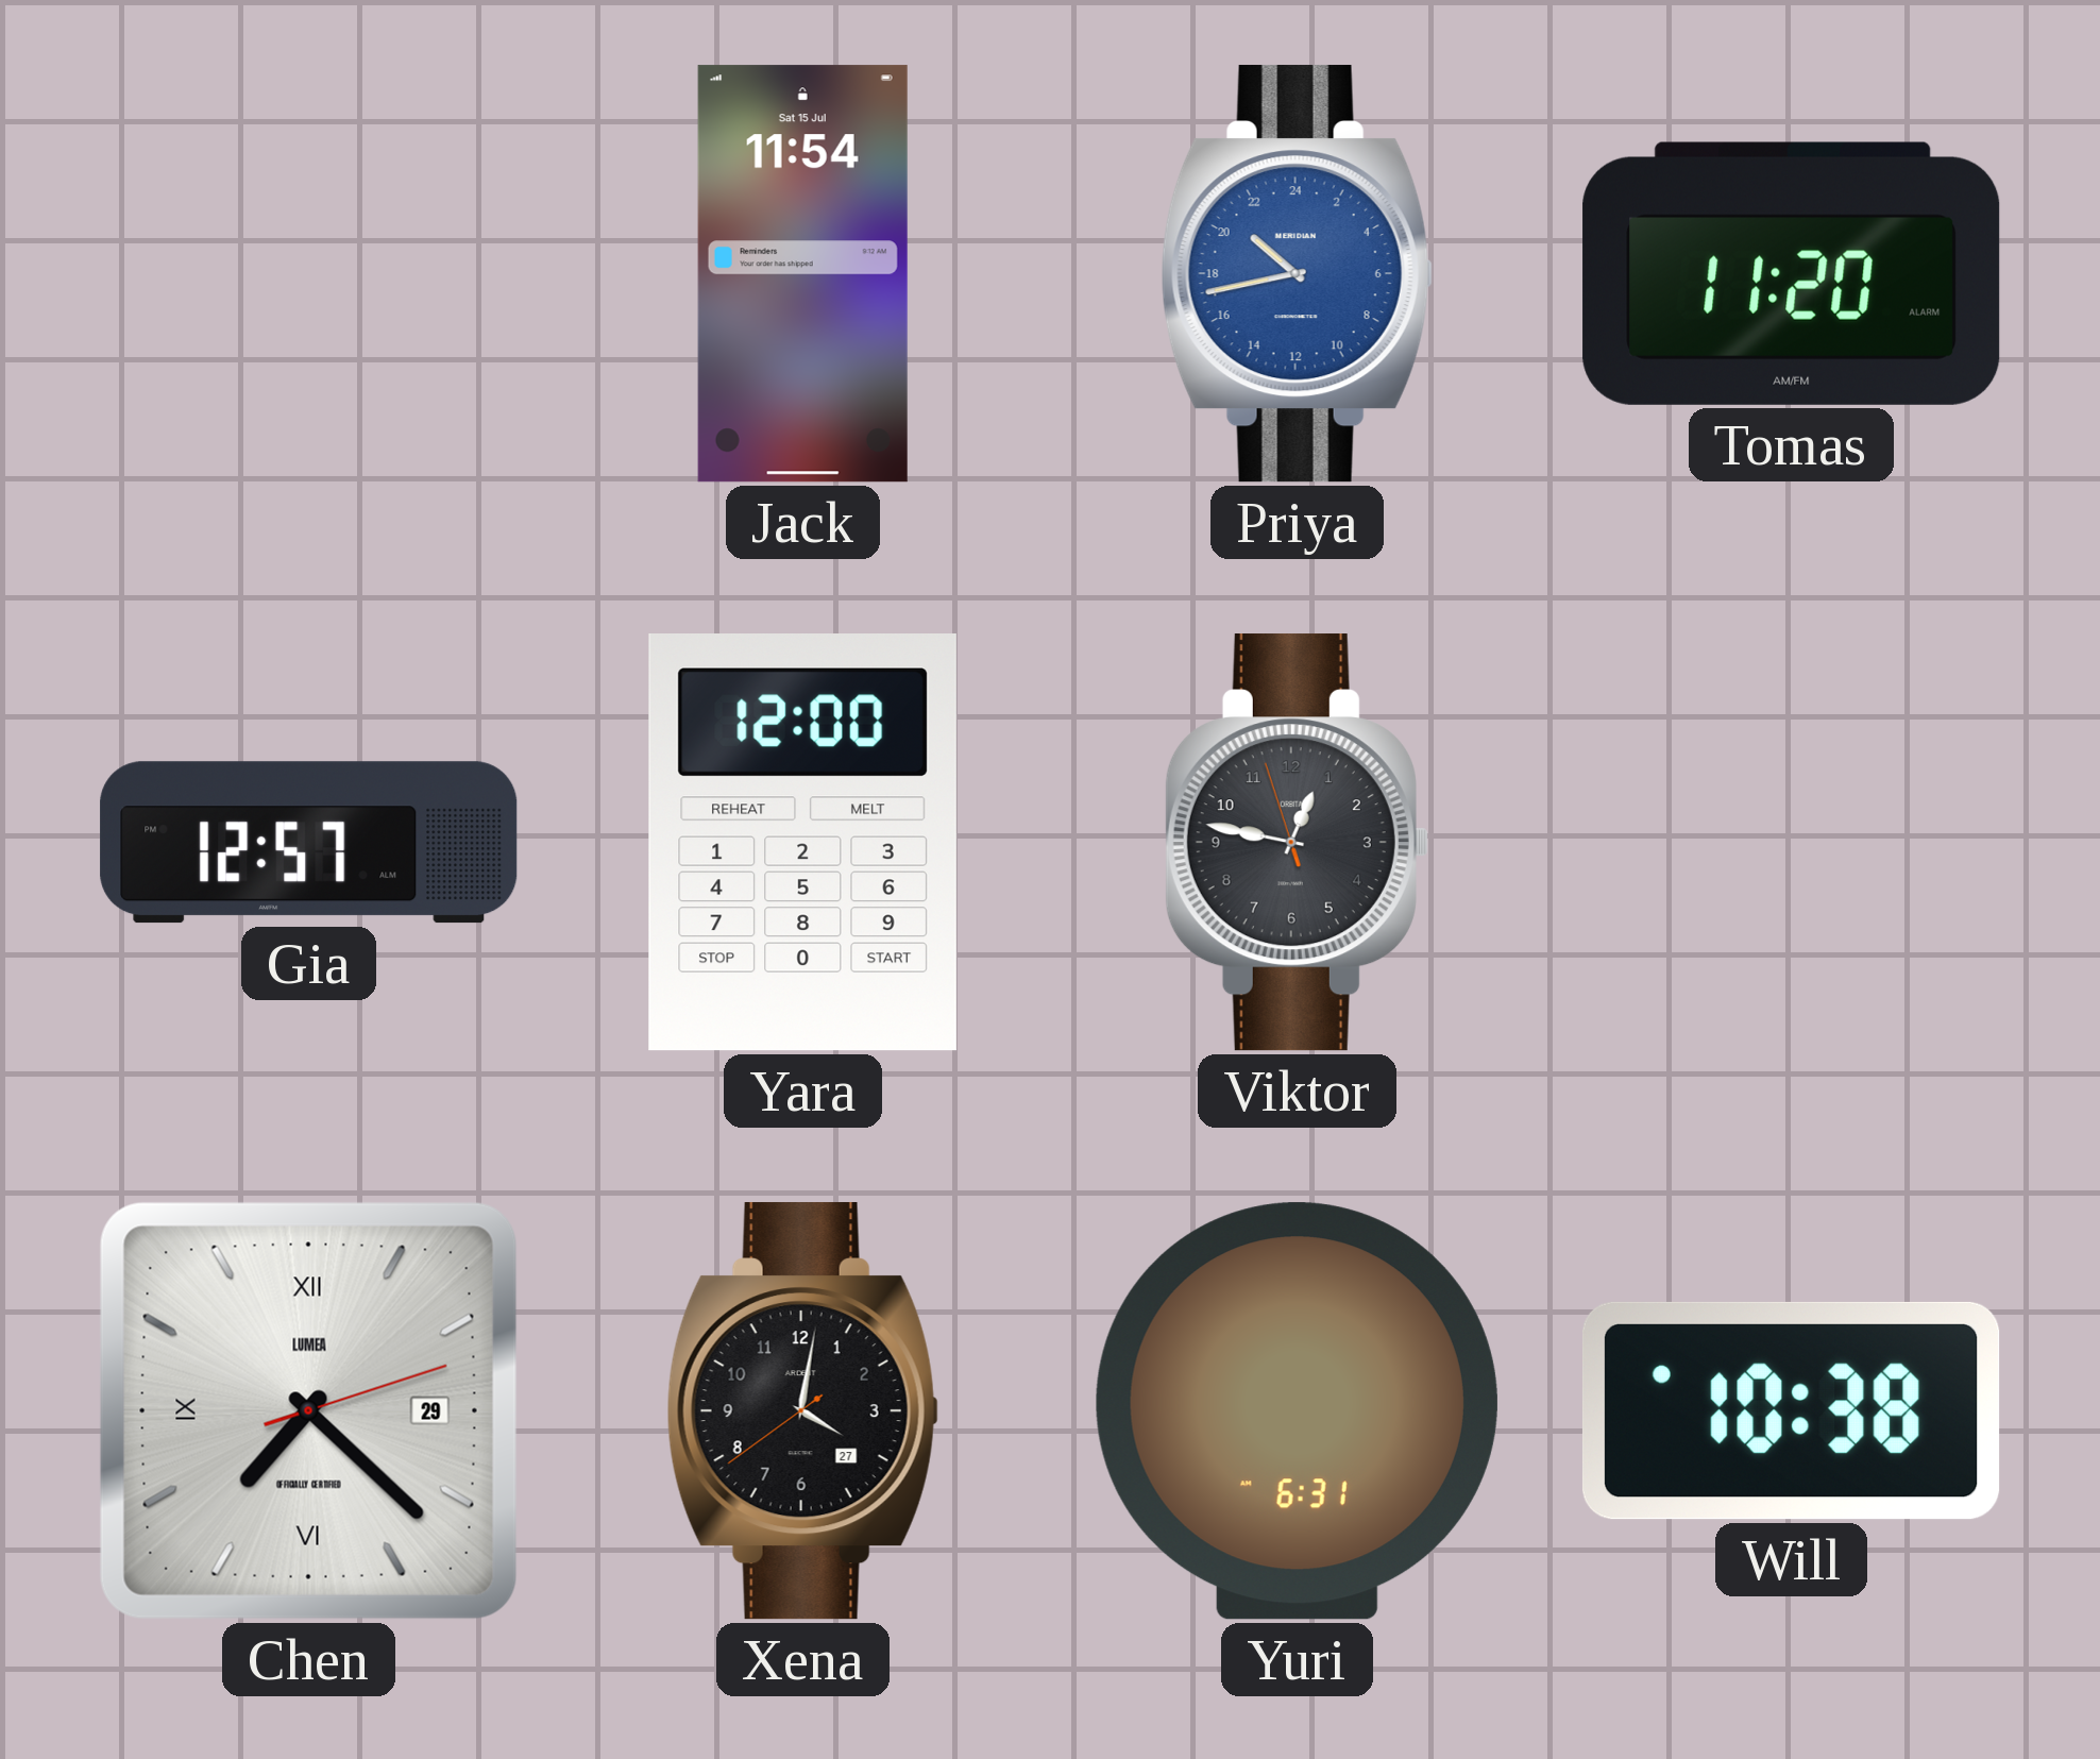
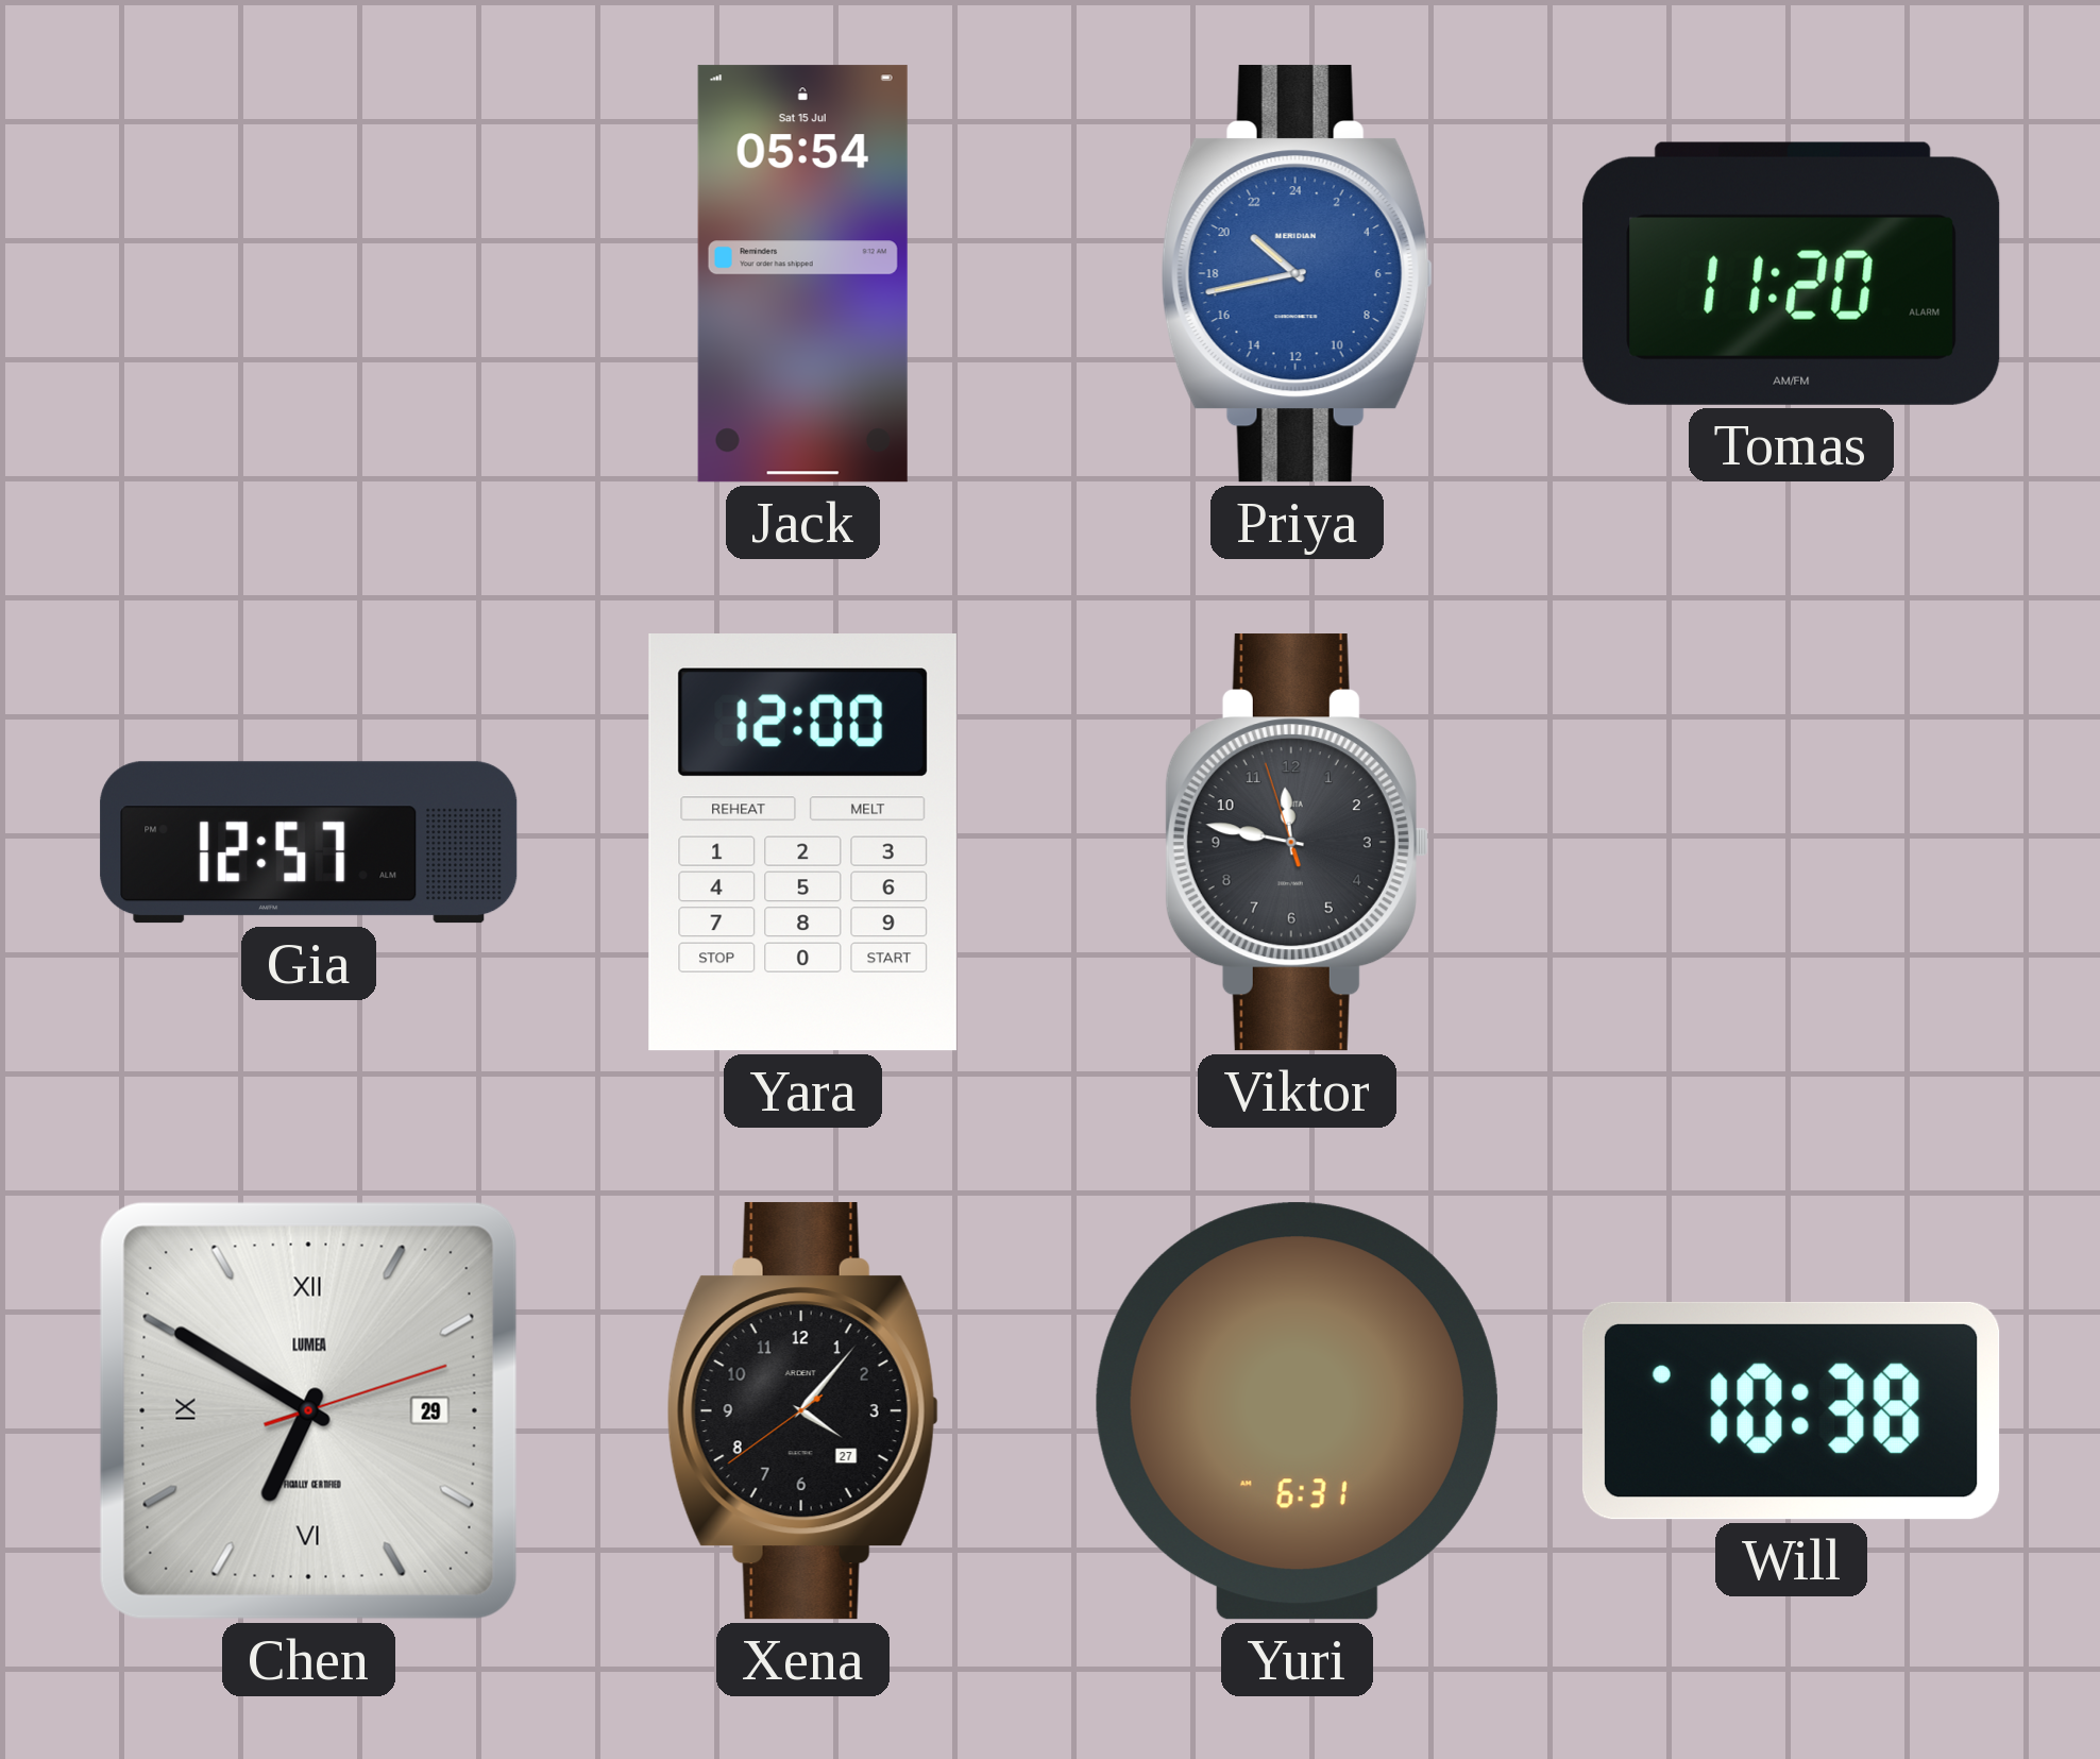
Jack: 11:54 -> 05:54
Viktor: 12:46 -> 11:46
Chen: 7:22 -> 6:50
Xena: 4:01 -> 4:06
